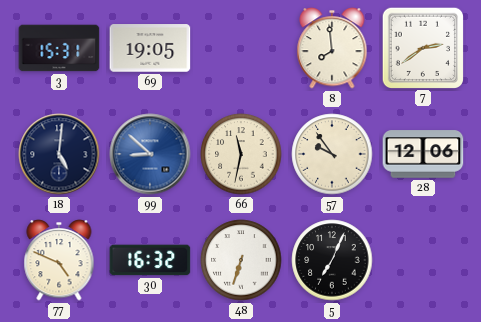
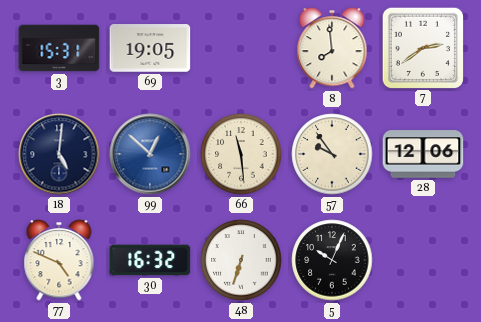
99: 8:52 -> 12:52
66: 11:32 -> 11:29
5: 7:04 -> 10:04
